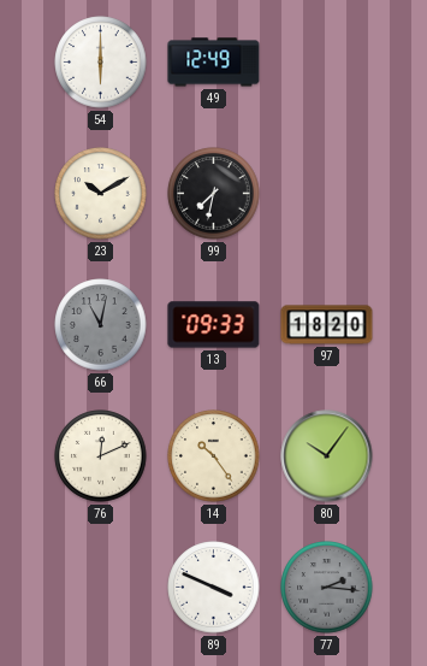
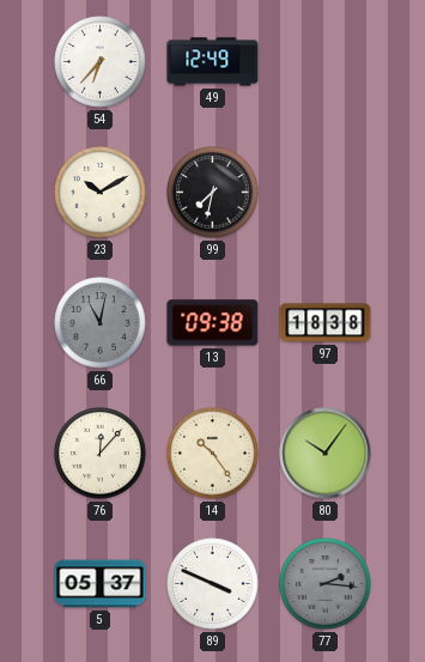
54: 6:00 -> 6:37
13: 09:33 -> 09:38
97: 18:20 -> 18:38
76: 12:11 -> 12:07
5: none -> 05:37
